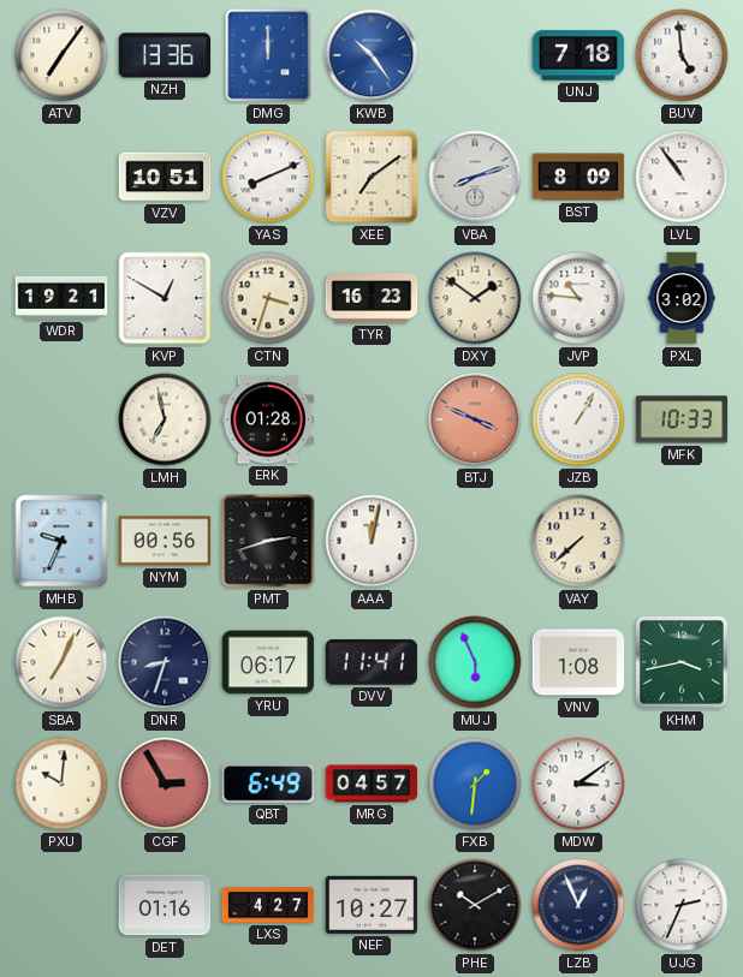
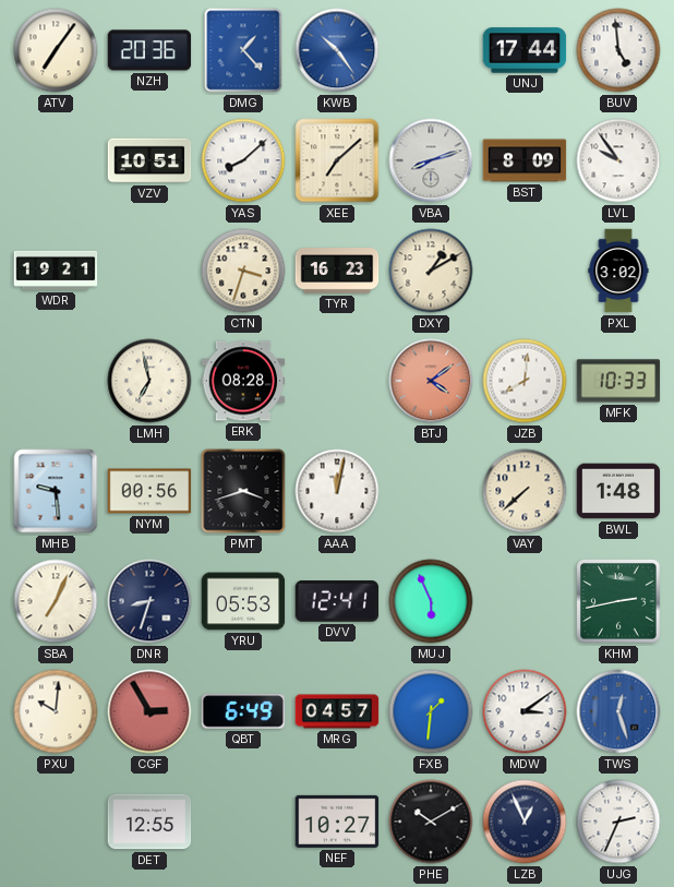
NZH: 13:36 -> 20:36
DMG: 12:00 -> 1:23
UNJ: 7:18 -> 17:44
YAS: 8:11 -> 8:08
XEE: 7:09 -> 7:08
LVL: 10:54 -> 9:54
KVP: 12:50 -> none
DXY: 1:51 -> 1:10
JVP: 10:46 -> none
ERK: 01:28 -> 08:28
BTJ: 3:49 -> 4:09
JZB: 1:05 -> 8:01
MHB: 9:34 -> 9:29
PMT: 2:42 -> 3:42
BWL: none -> 1:48
YRU: 06:17 -> 05:53
DVV: 11:41 -> 12:41
VNV: 1:08 -> none
KHM: 3:43 -> 2:43
TWS: none -> 12:27
DET: 01:16 -> 12:55
LXS: 4:27 -> none
